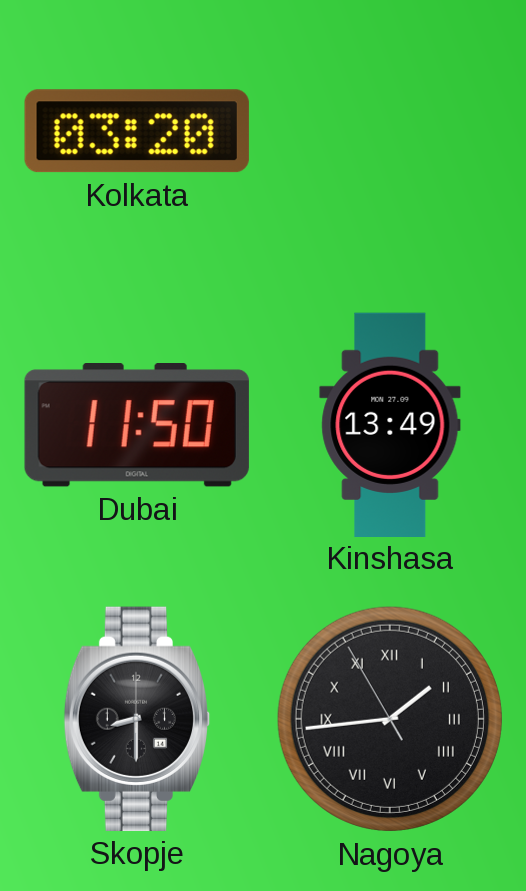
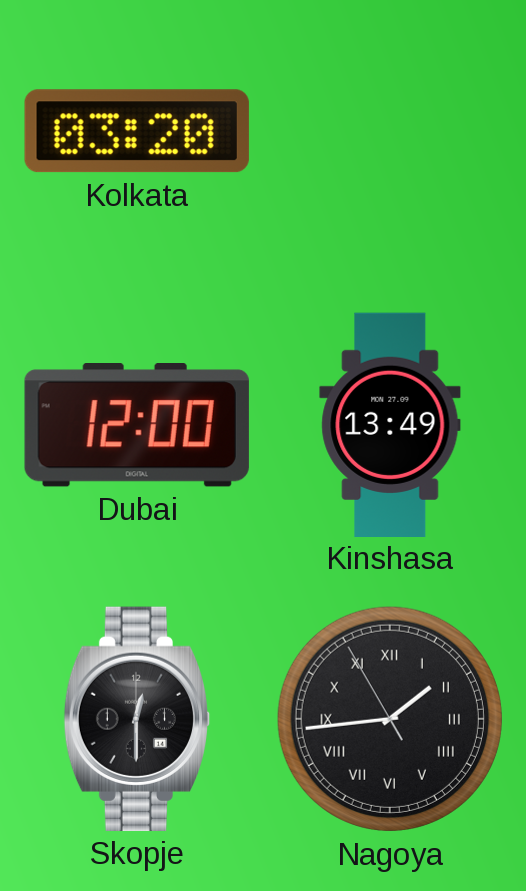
Dubai: 11:50 -> 12:00
Skopje: 8:30 -> 12:30
